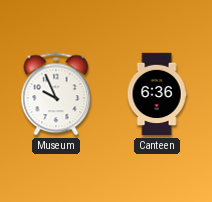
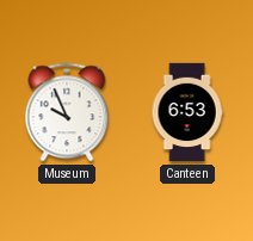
Canteen: 6:36 -> 6:53
